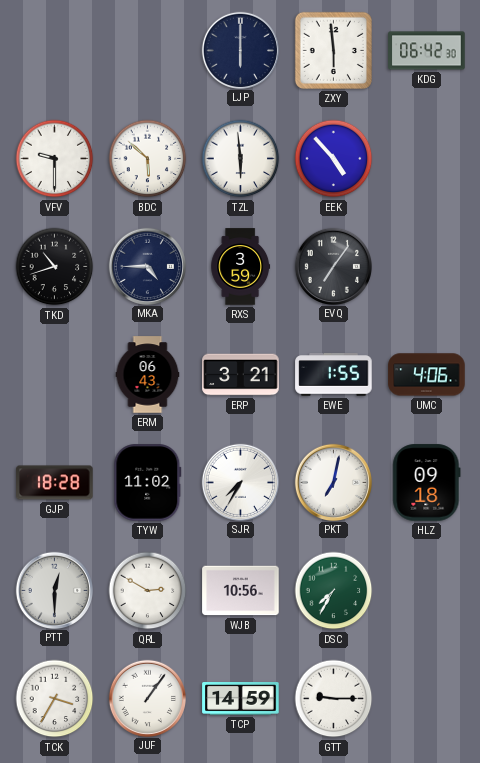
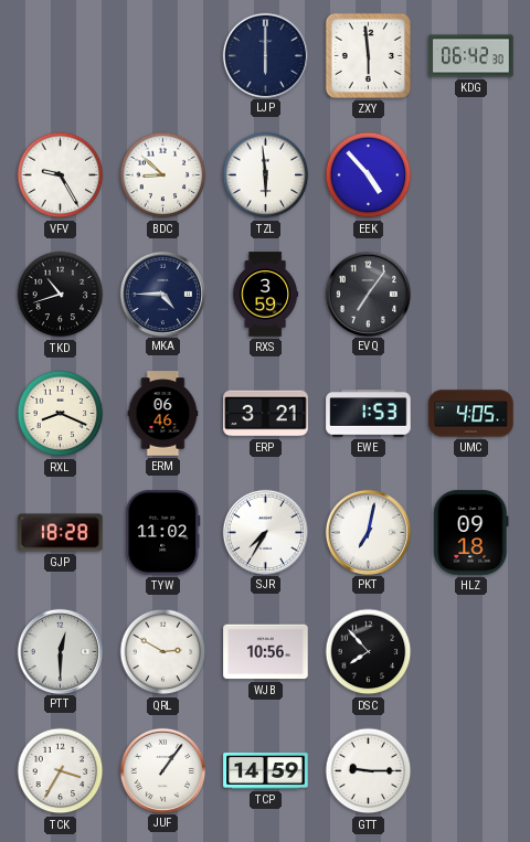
VFV: 9:30 -> 9:25
BDC: 5:52 -> 8:52
RXL: none -> 8:19
ERM: 06:43 -> 06:46
EWE: 1:55 -> 1:53
UMC: 4:06 -> 4:05
DSC: 7:35 -> 7:53
DSC dial: green -> black
